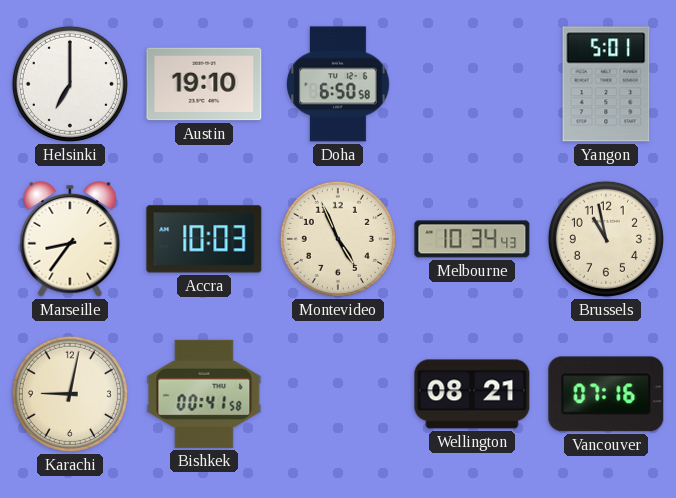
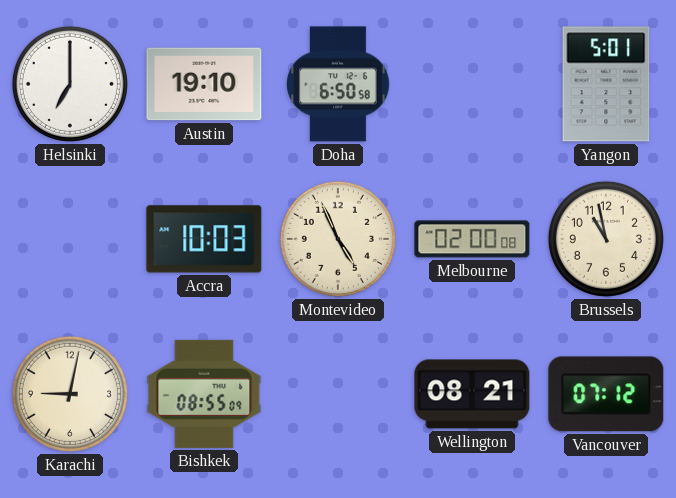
Marseille: 8:36 -> none
Melbourne: 10:34 -> 02:00
Bishkek: 00:41 -> 08:55
Vancouver: 07:16 -> 07:12
